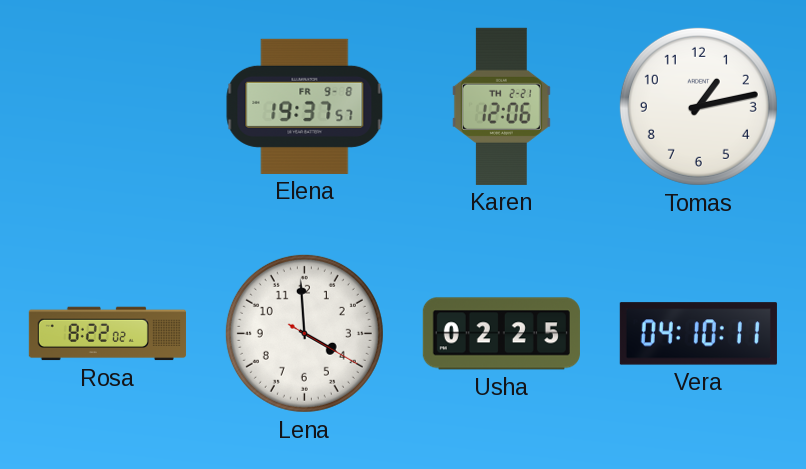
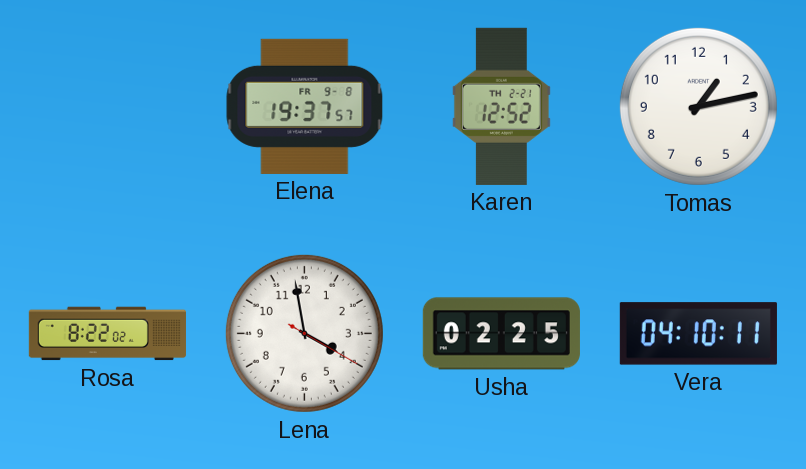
Karen: 12:06 -> 12:52
Lena: 3:59 -> 3:58
